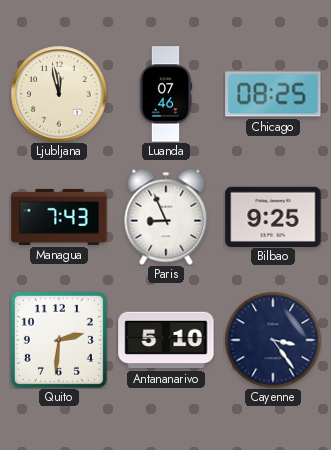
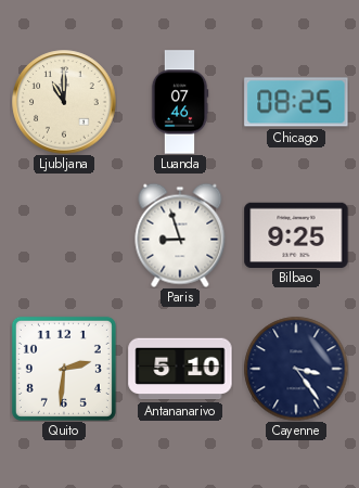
Ljubljana: 11:58 -> 11:00
Managua: 7:43 -> none
Paris: 8:56 -> 8:57
